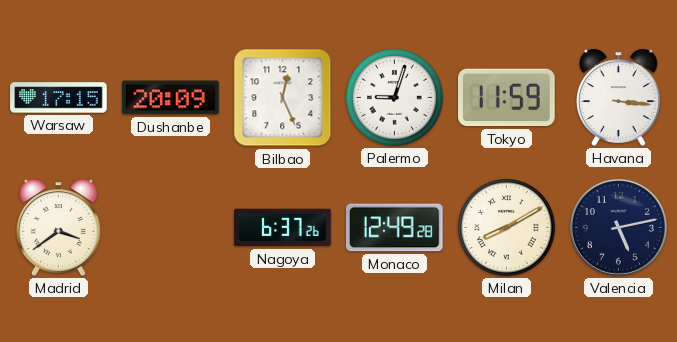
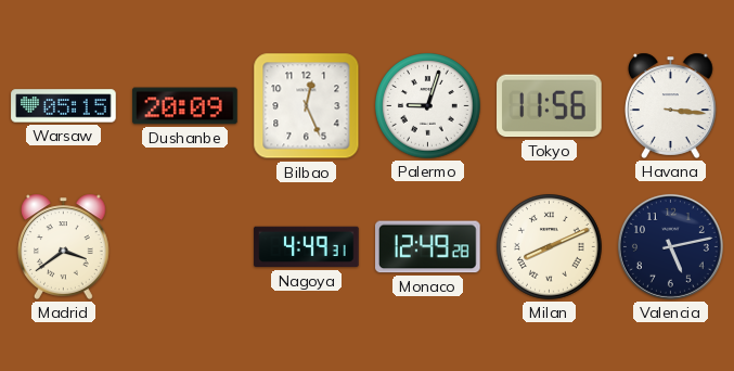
Warsaw: 17:15 -> 05:15
Tokyo: 11:59 -> 11:56
Nagoya: 6:37 -> 4:49
Milan: 8:10 -> 8:11
